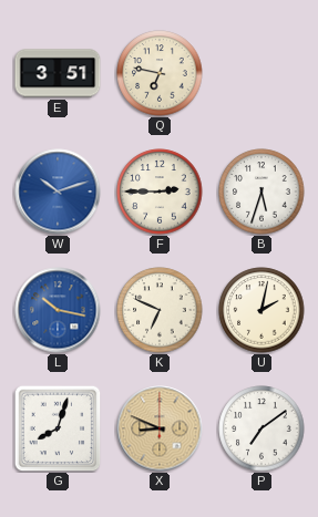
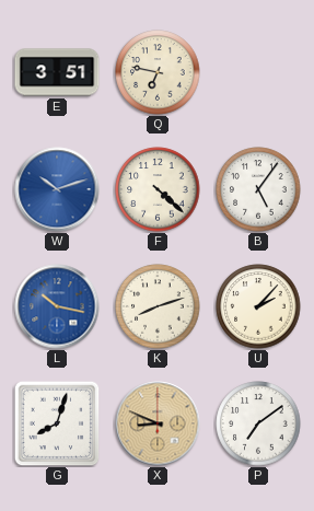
F: 2:45 -> 4:22
B: 5:33 -> 5:06
K: 6:49 -> 8:12
U: 2:02 -> 2:07
